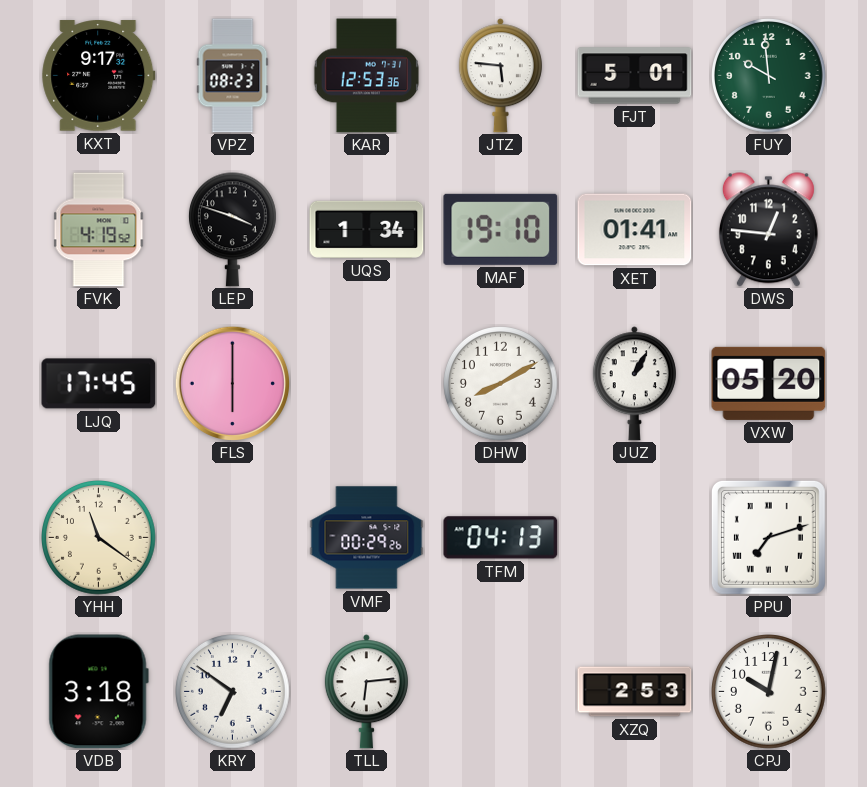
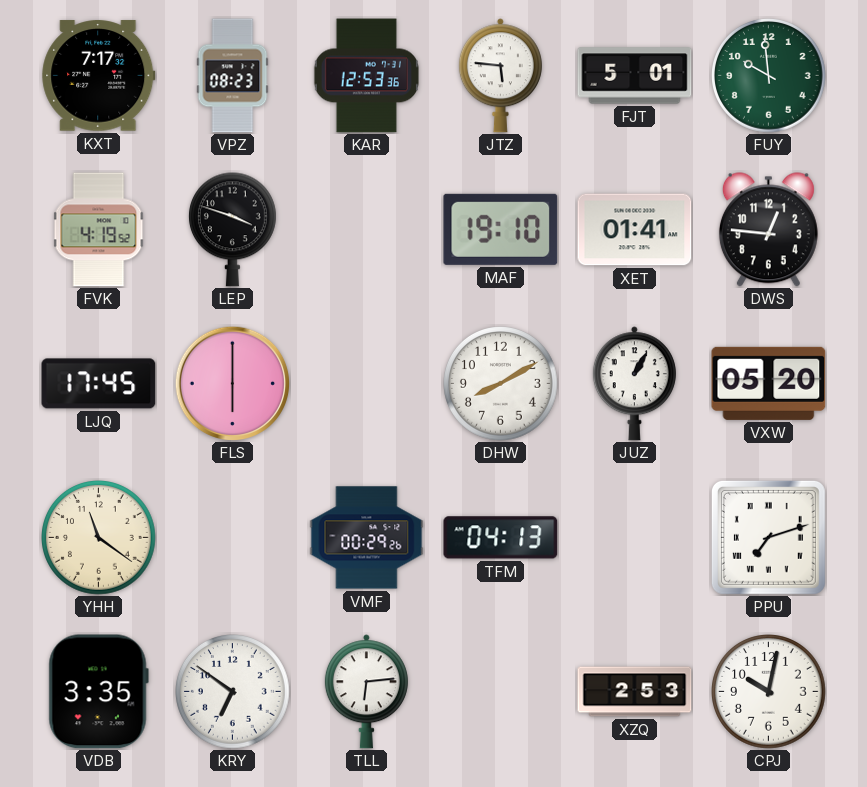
KXT: 9:17 -> 7:17
UQS: 1:34 -> none
VDB: 3:18 -> 3:35
